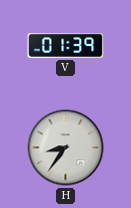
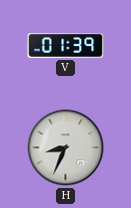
H: 8:36 -> 8:34
